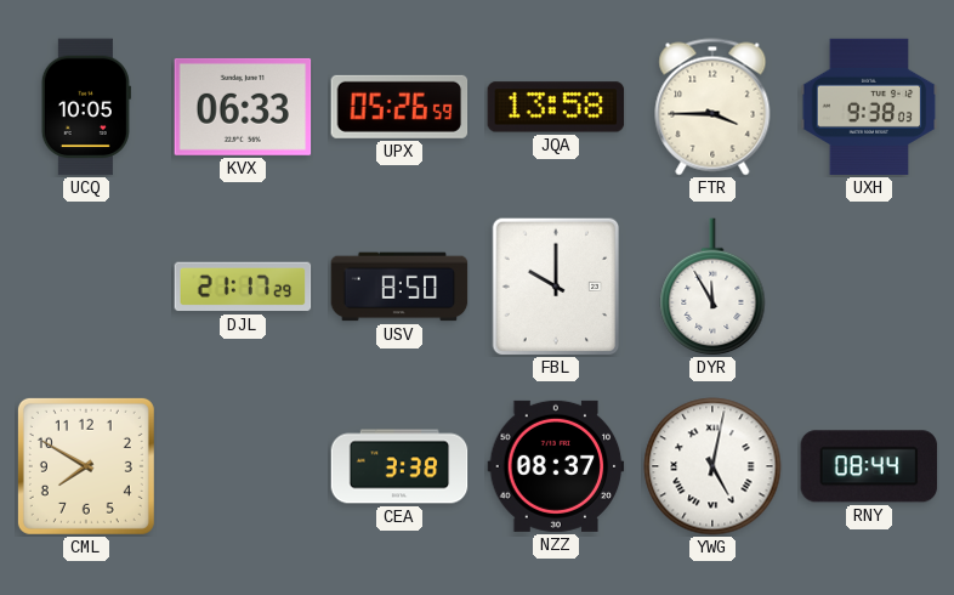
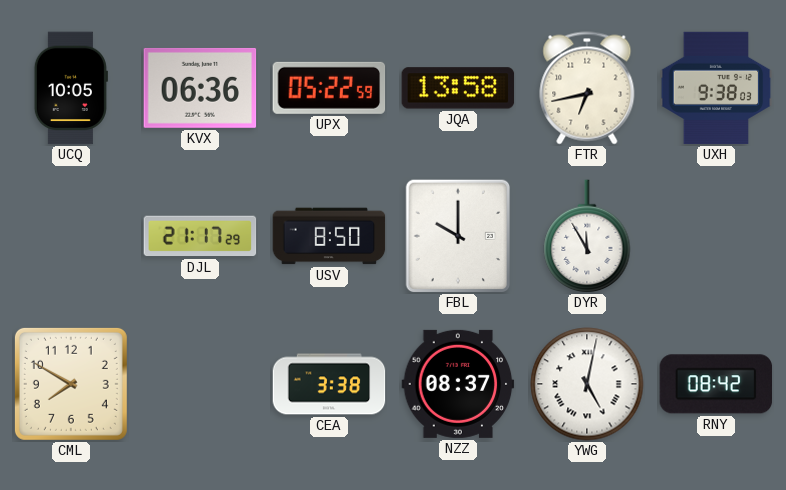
KVX: 06:33 -> 06:36
UPX: 05:26 -> 05:22
FTR: 3:45 -> 6:43
RNY: 08:44 -> 08:42
